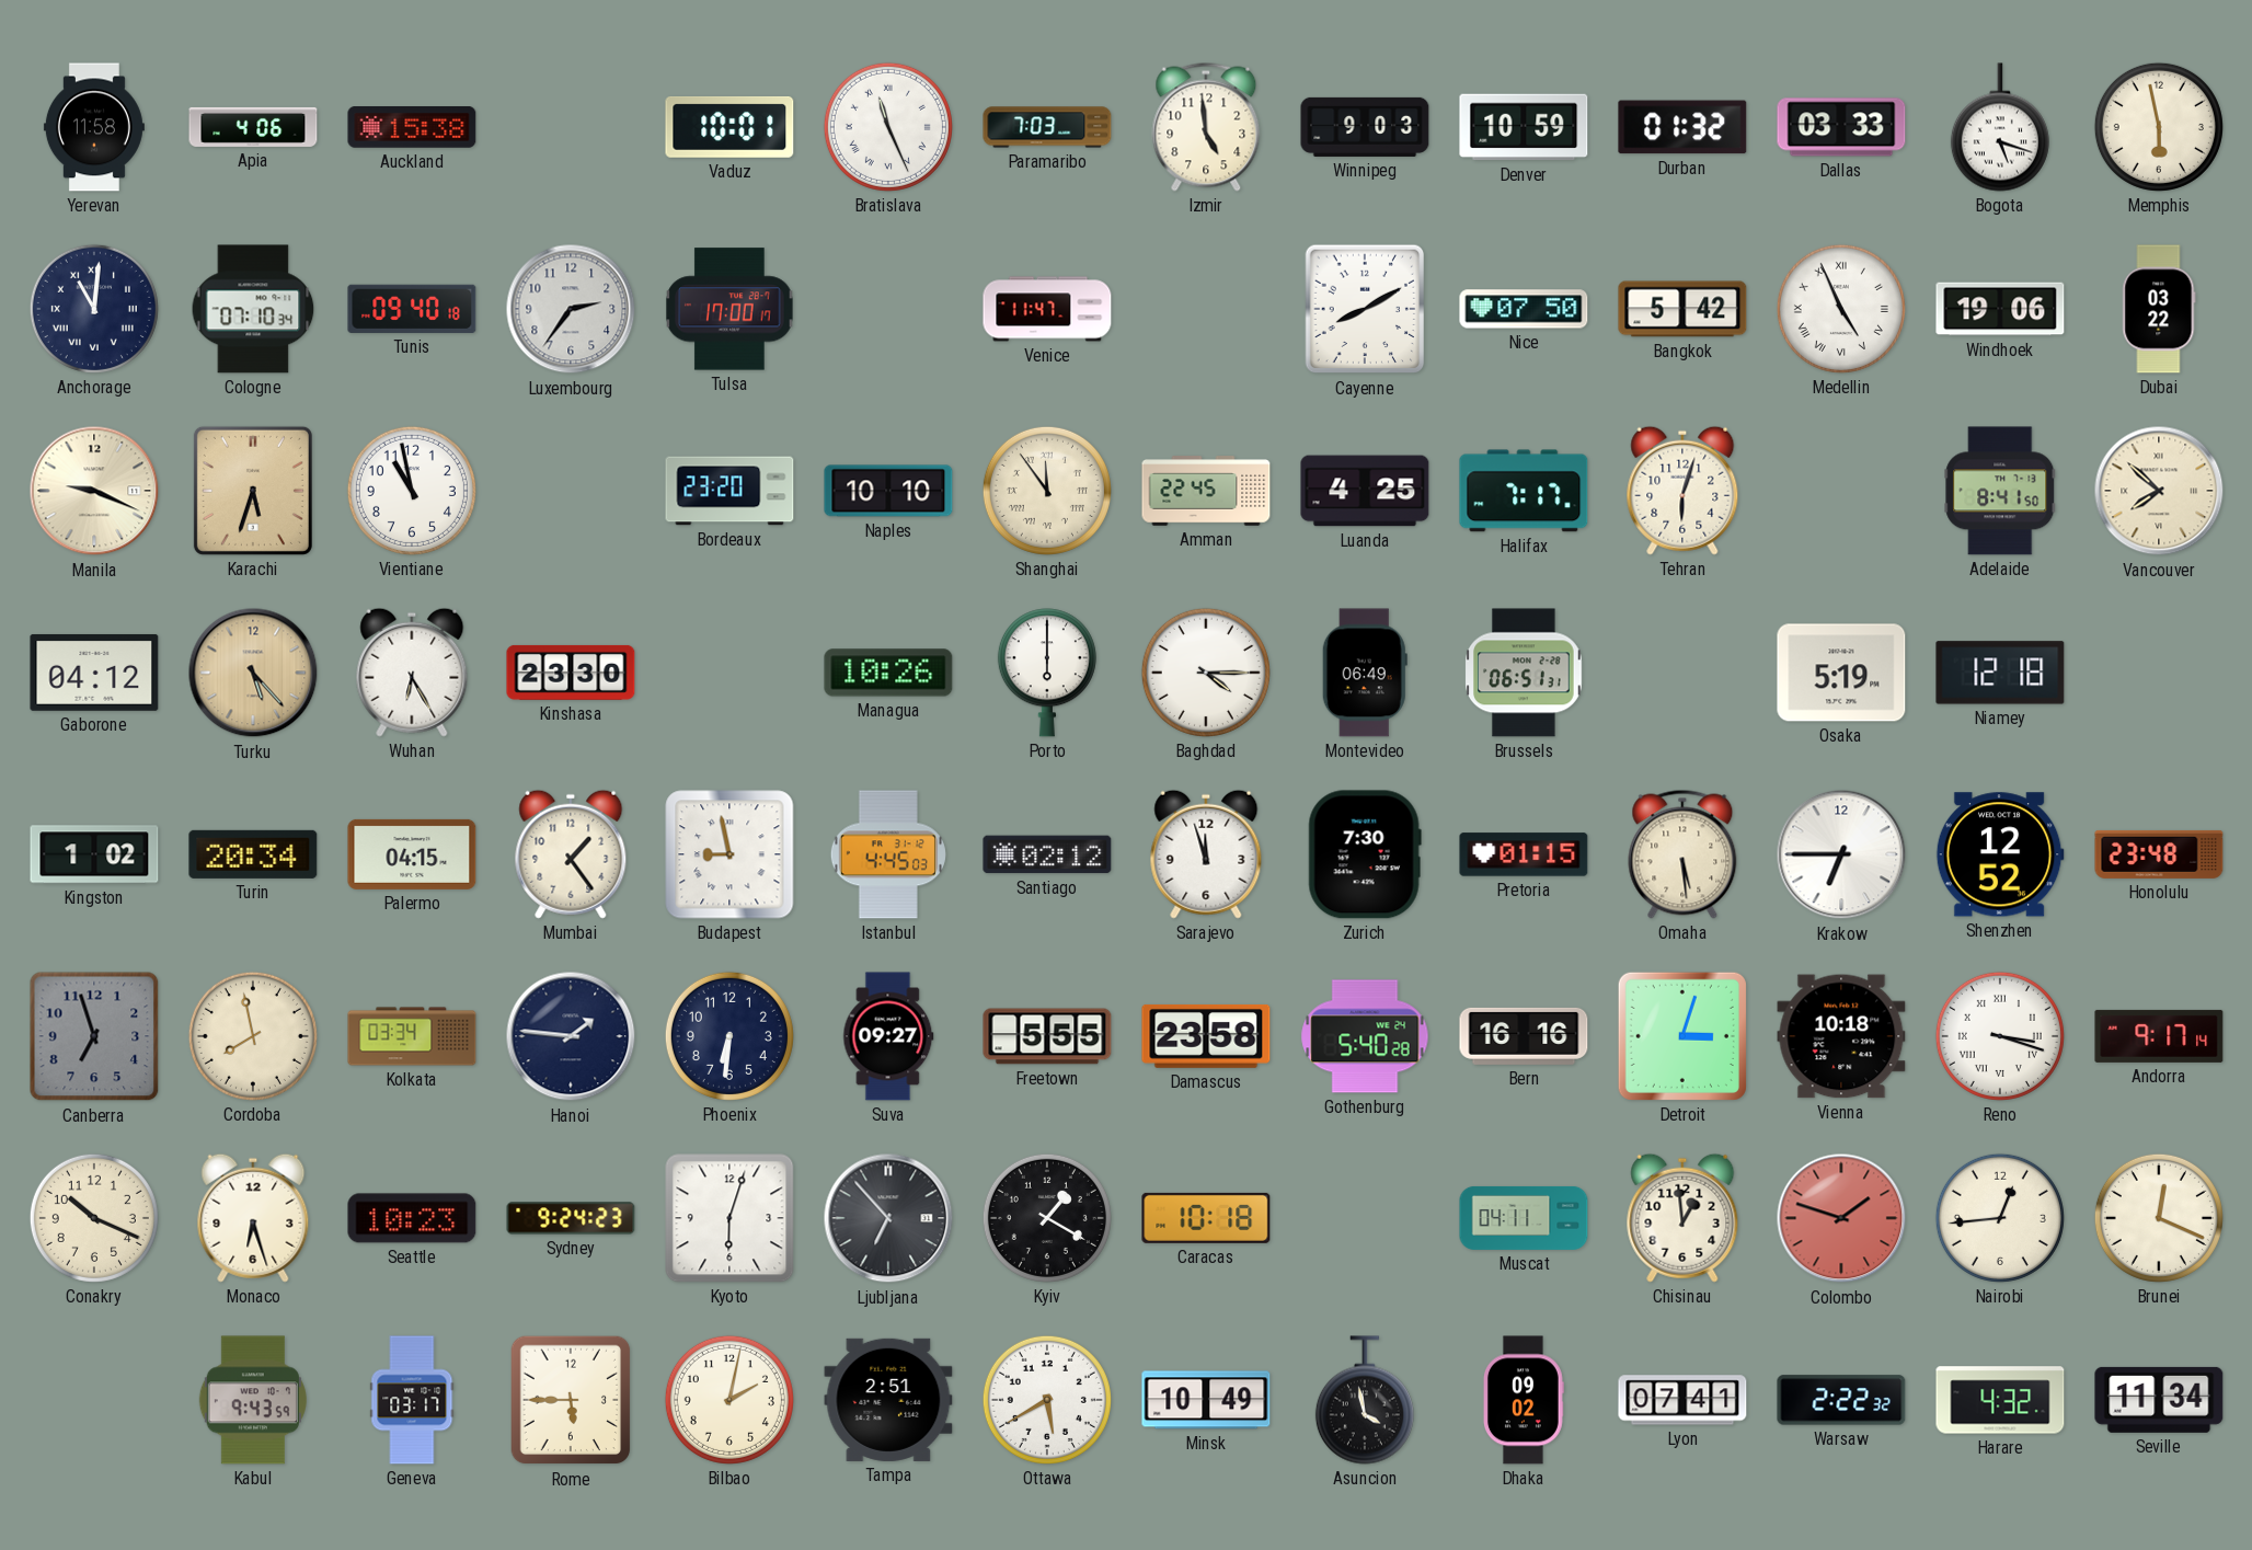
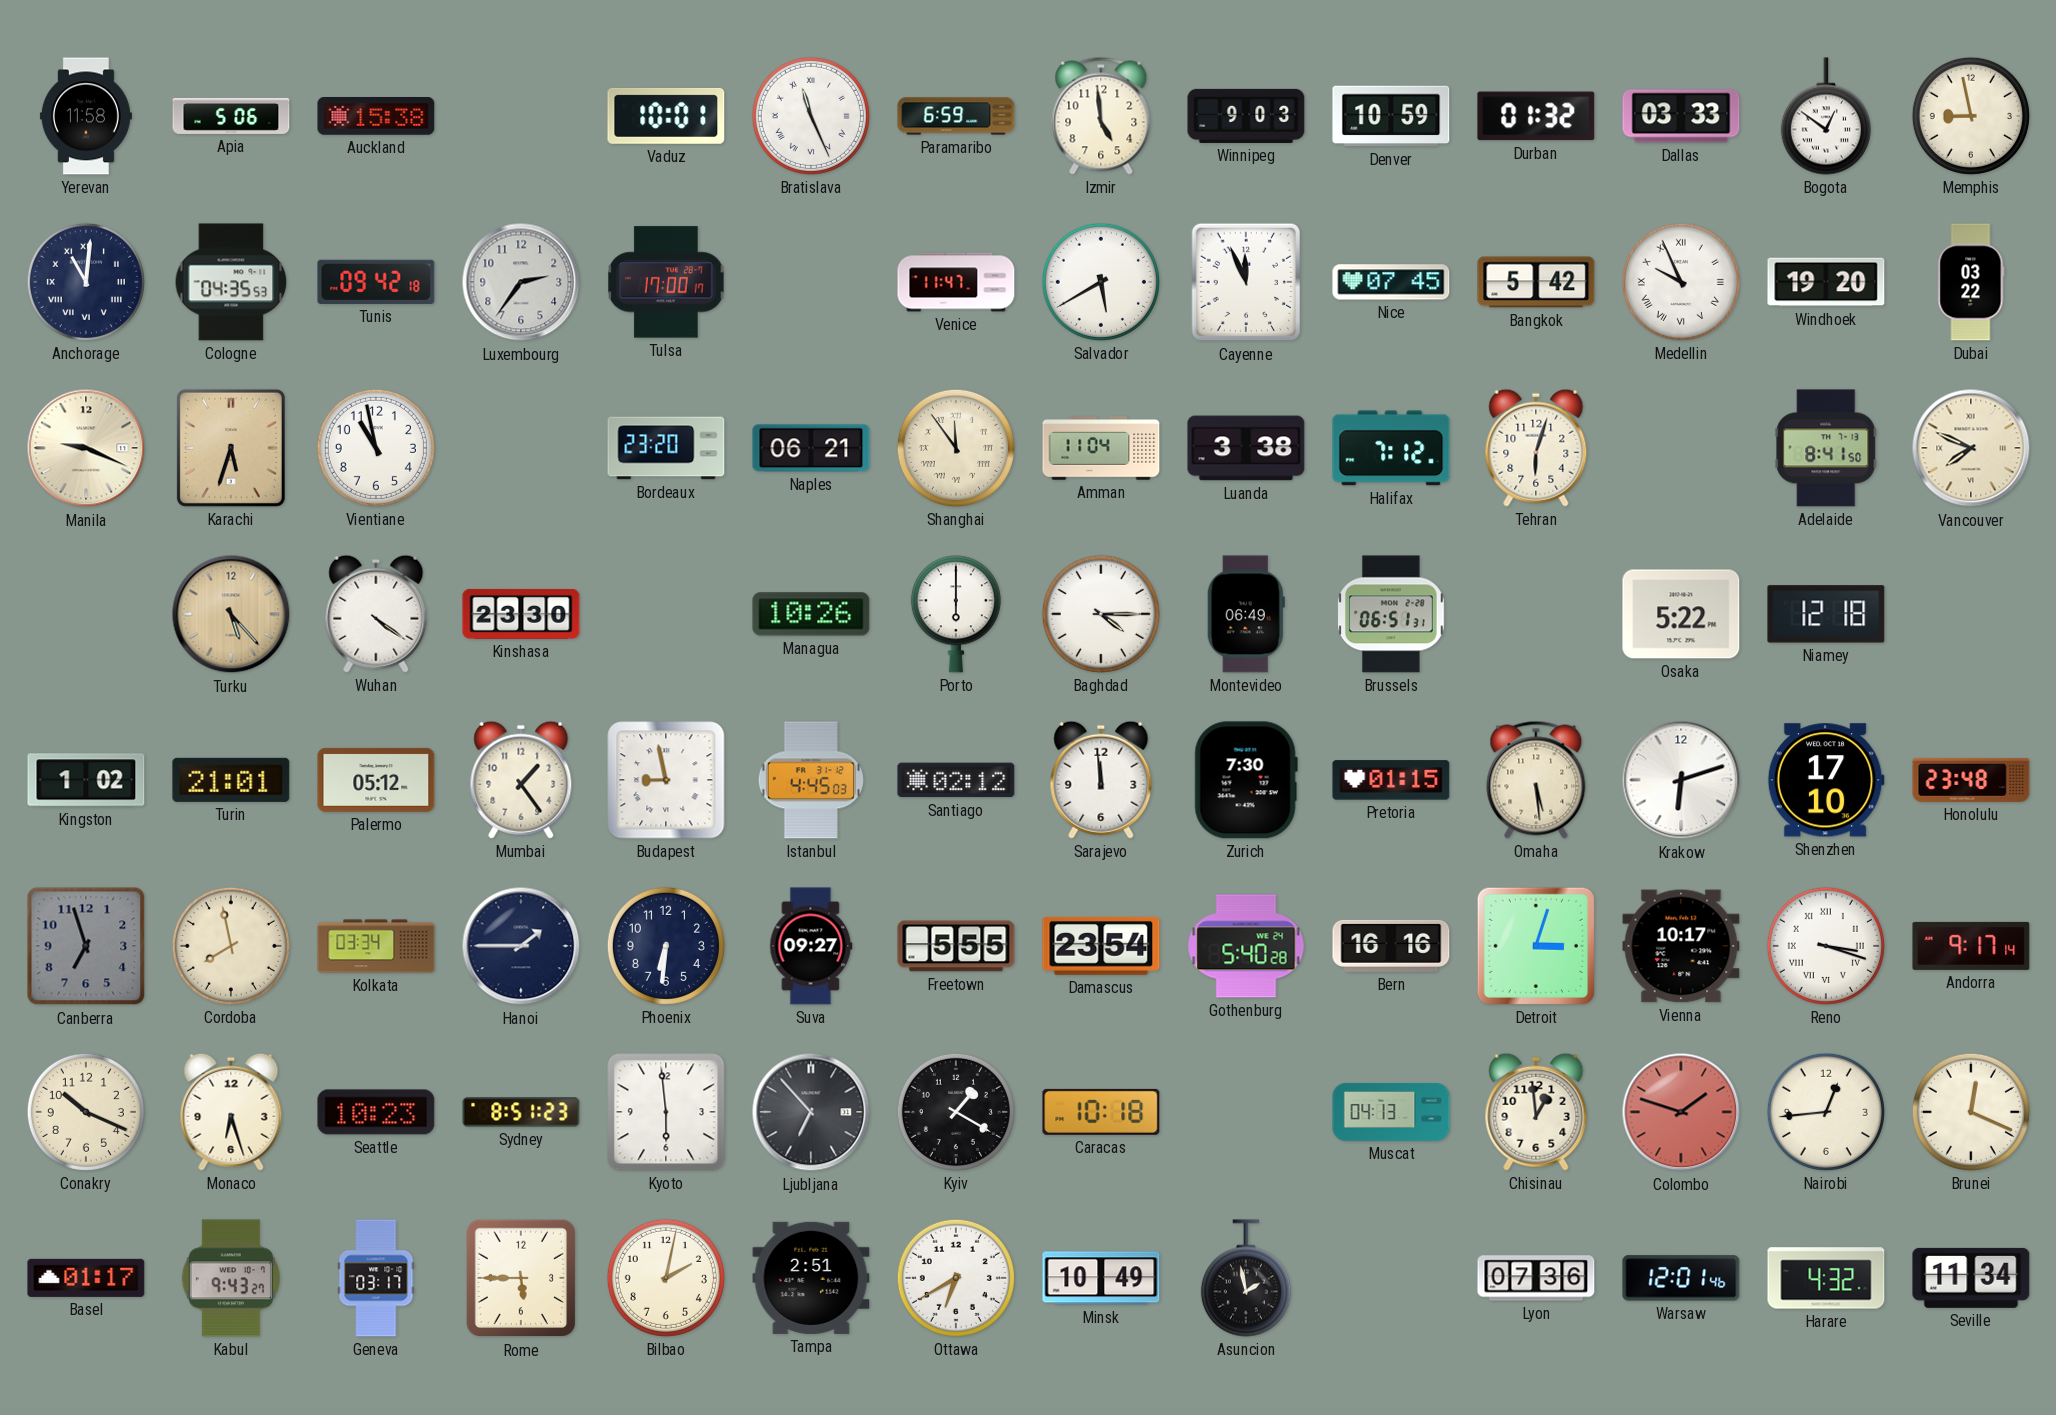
Apia: 4:06 -> 5:06
Paramaribo: 7:03 -> 6:59
Bogota: 5:18 -> 12:51
Memphis: 5:58 -> 8:58
Cologne: 07:10 -> 04:35
Tunis: 09:40 -> 09:42
Salvador: none -> 5:40
Cayenne: 8:10 -> 11:56
Nice: 07:50 -> 07:45
Medellin: 4:56 -> 9:56
Windhoek: 19:06 -> 19:20
Naples: 10:10 -> 06:21
Amman: 22:45 -> 11:04
Luanda: 4:25 -> 3:38
Halifax: 7:17 -> 7:12
Vancouver: 7:52 -> 7:49
Gaborone: 04:12 -> none
Wuhan: 6:25 -> 4:21
Osaka: 5:19 -> 5:22
Turin: 20:34 -> 21:01
Palermo: 04:15 -> 05:12
Sarajevo: 11:57 -> 11:59
Krakow: 6:45 -> 6:12
Shenzhen: 12:52 -> 17:10
Hanoi: 1:46 -> 1:45
Damascus: 23:58 -> 23:54
Vienna: 10:18 -> 10:17
Sydney: 9:24 -> 8:51
Kyoto: 6:03 -> 5:59
Muscat: 04:11 -> 04:13
Basel: none -> 01:17
Kabul: 9:43:59 -> 9:43:27
Ottawa: 5:40 -> 6:40
Asuncion: 3:58 -> 1:58
Dhaka: 09:02 -> none
Lyon: 07:41 -> 07:36
Warsaw: 2:22 -> 12:01
